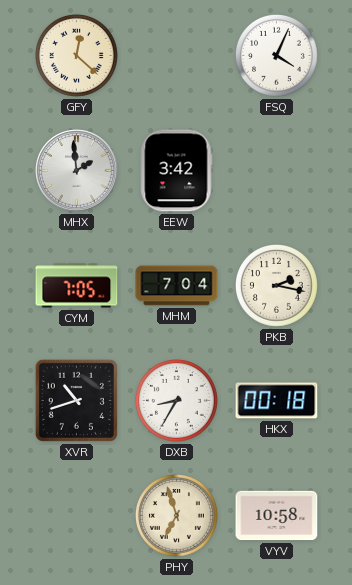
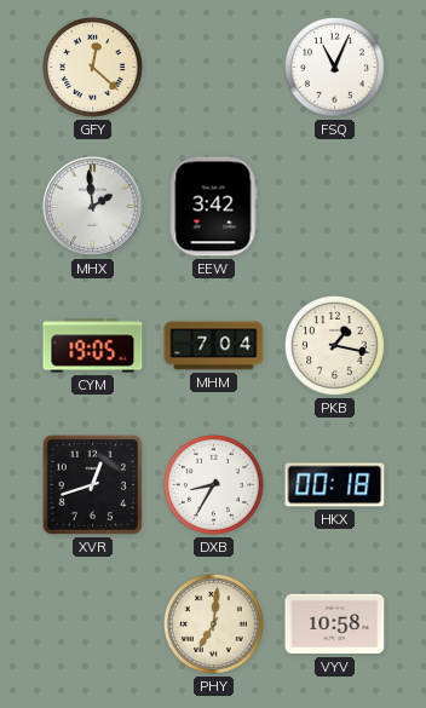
FSQ: 4:04 -> 11:04
CYM: 7:05 -> 19:05
PKB: 2:17 -> 1:17
XVR: 10:42 -> 12:42
PHY: 6:57 -> 7:01
